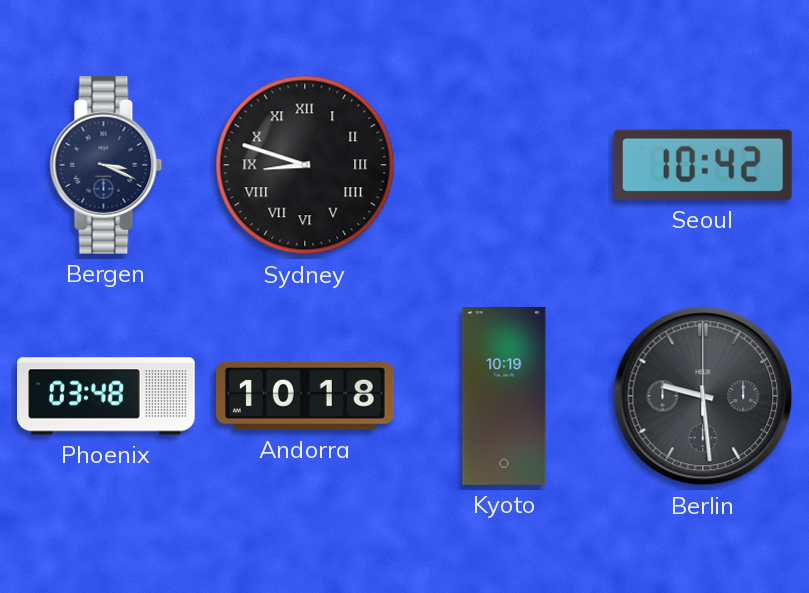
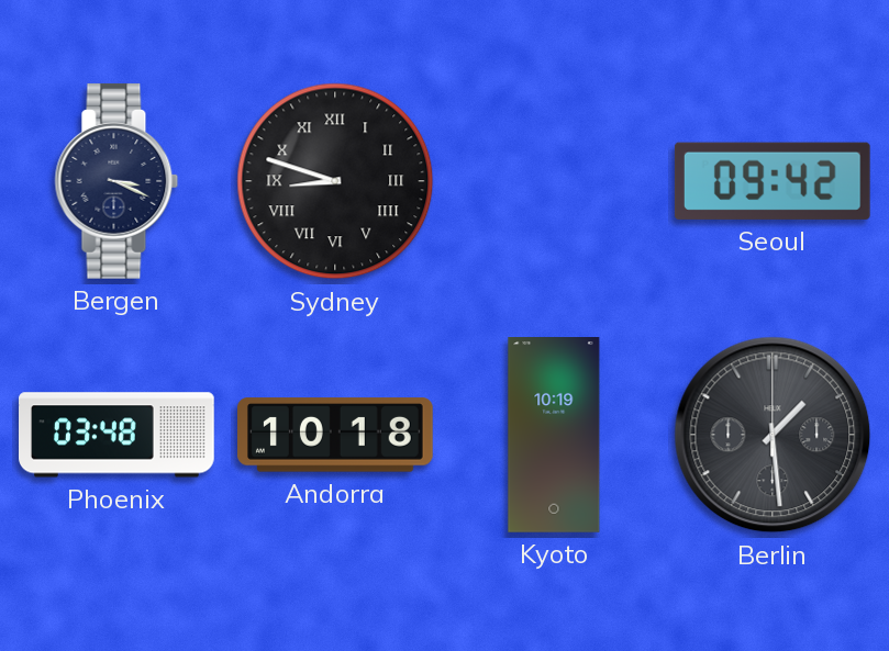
Seoul: 10:42 -> 09:42
Berlin: 9:29 -> 1:29
